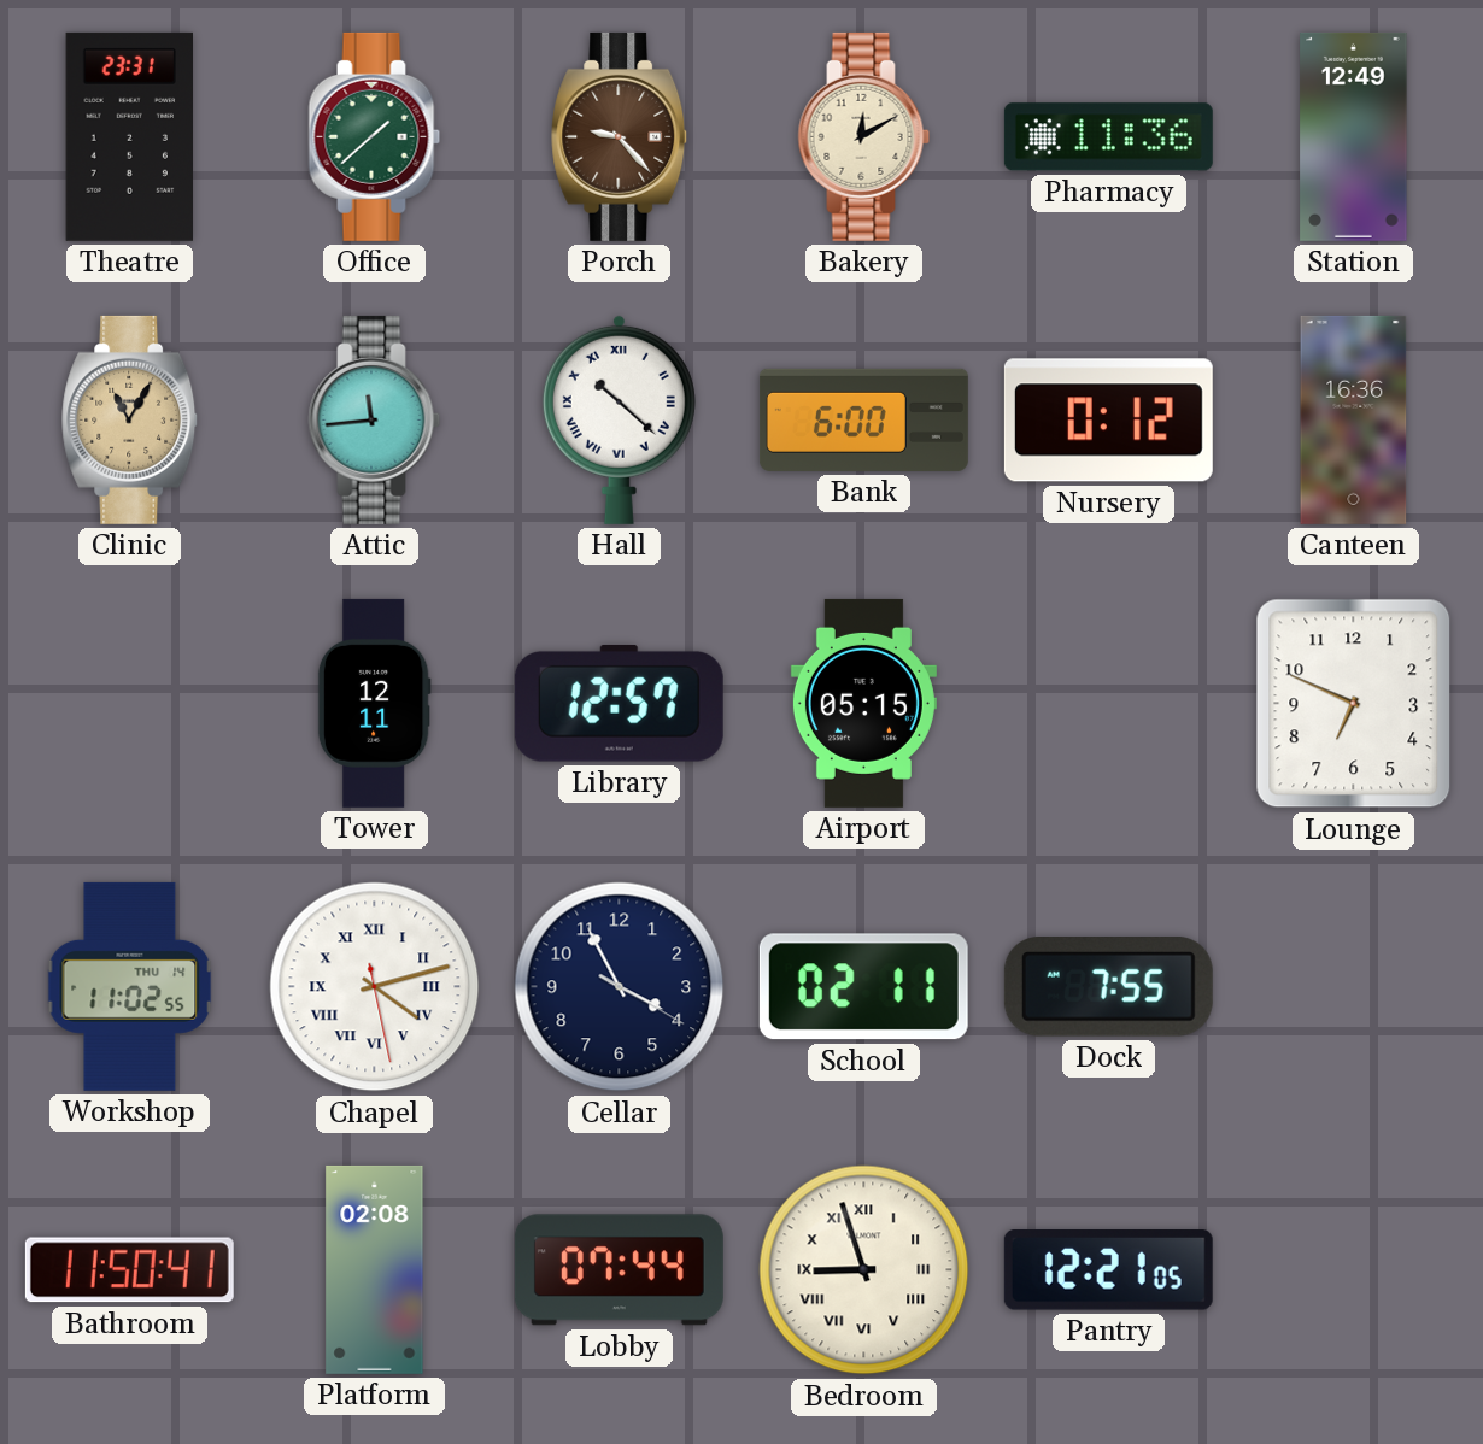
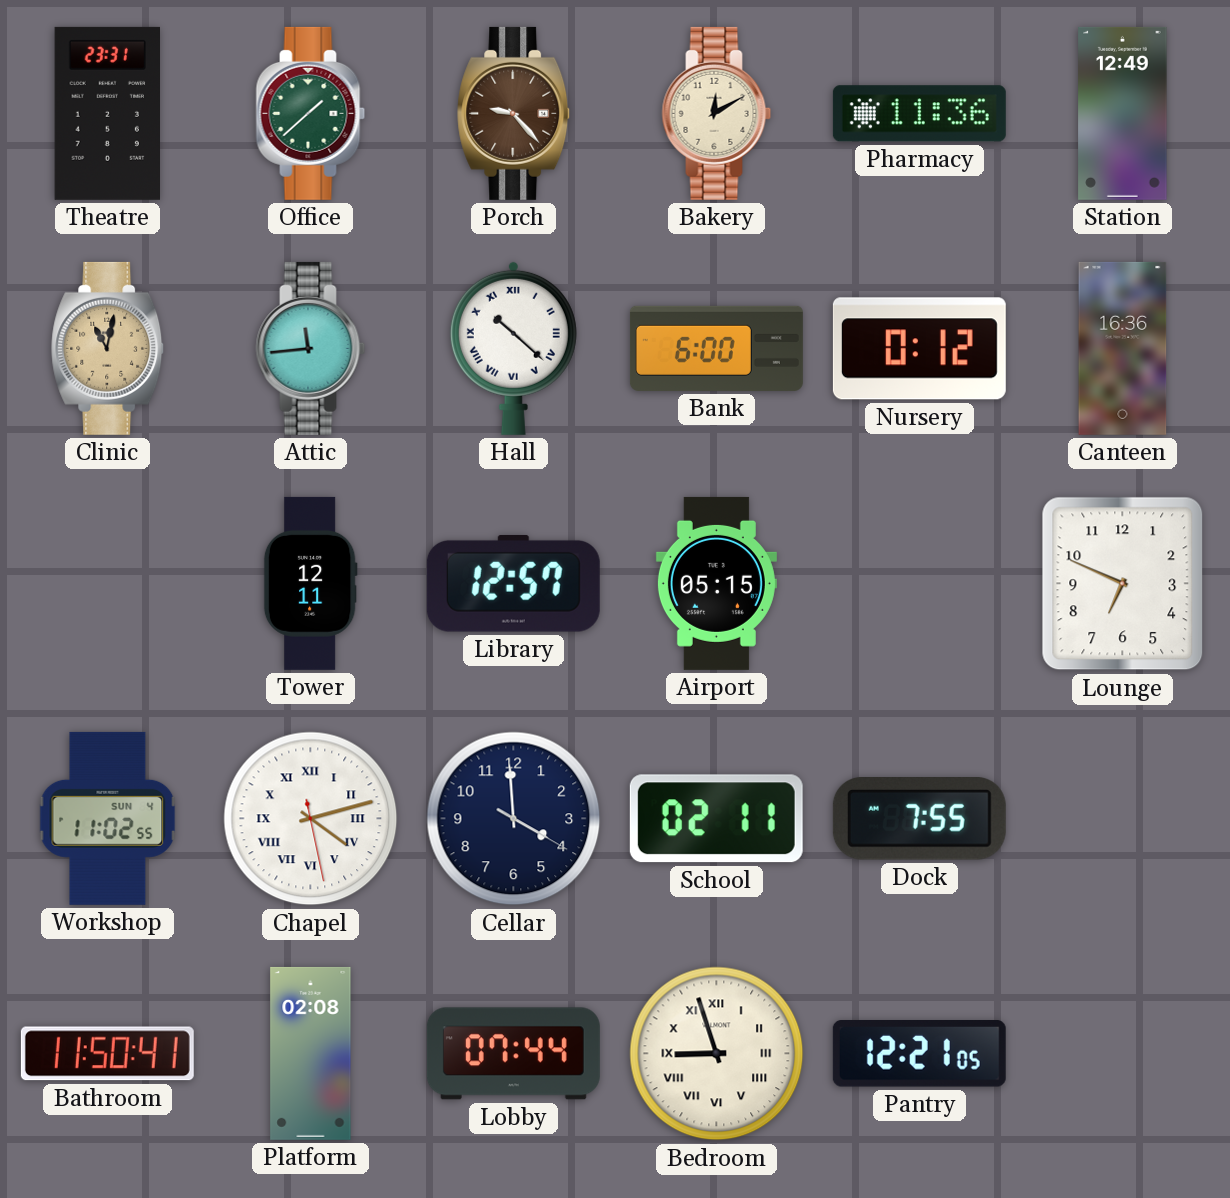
Clinic: 11:05 -> 11:02
Workshop date: THU 14 -> SUN 4
Cellar: 3:55 -> 3:59
